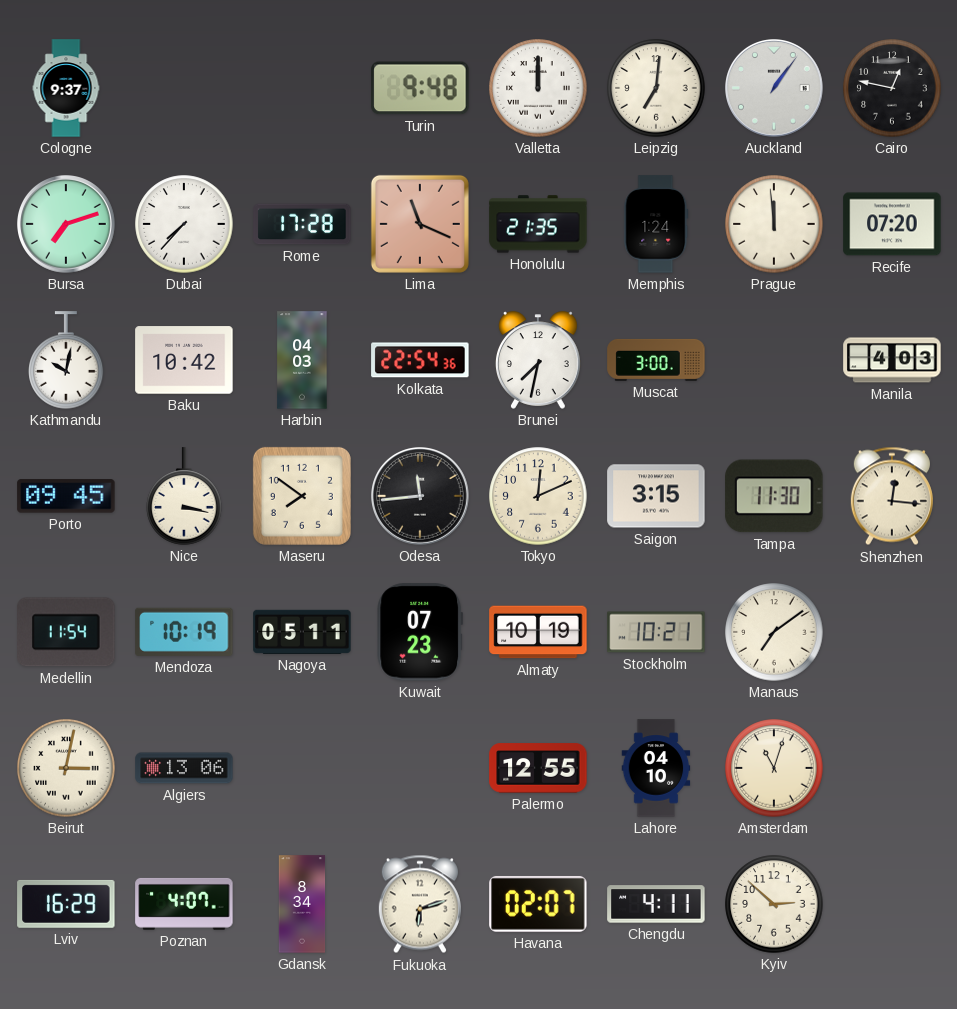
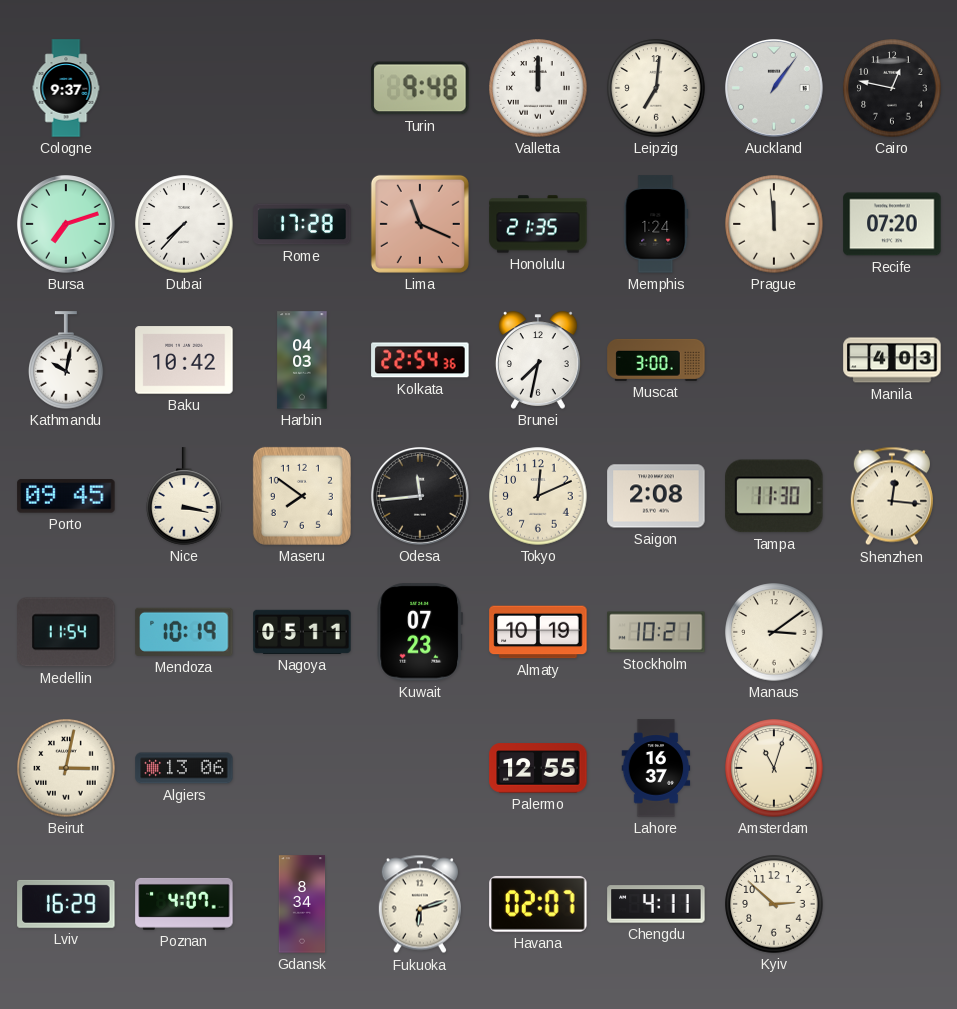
Saigon: 3:15 -> 2:08
Manaus: 7:09 -> 3:09
Lahore: 04:10 -> 16:37
